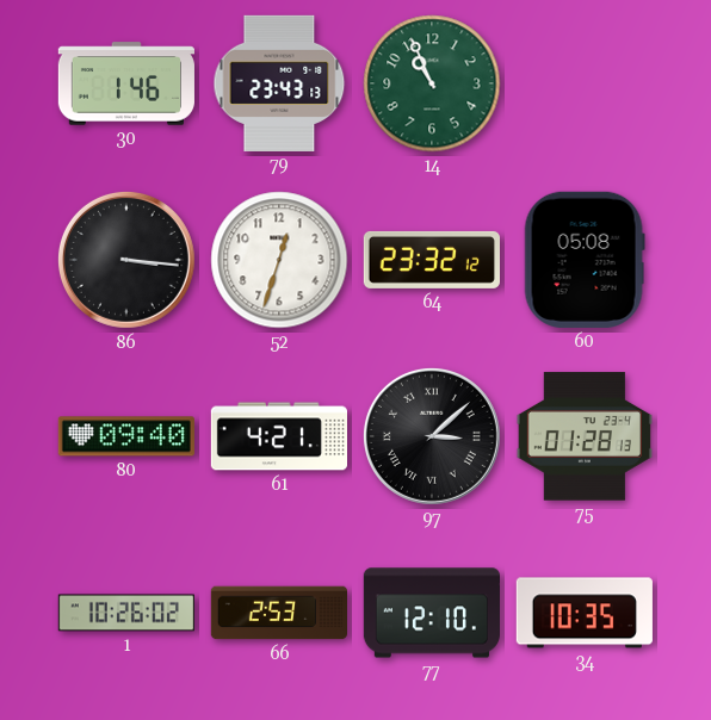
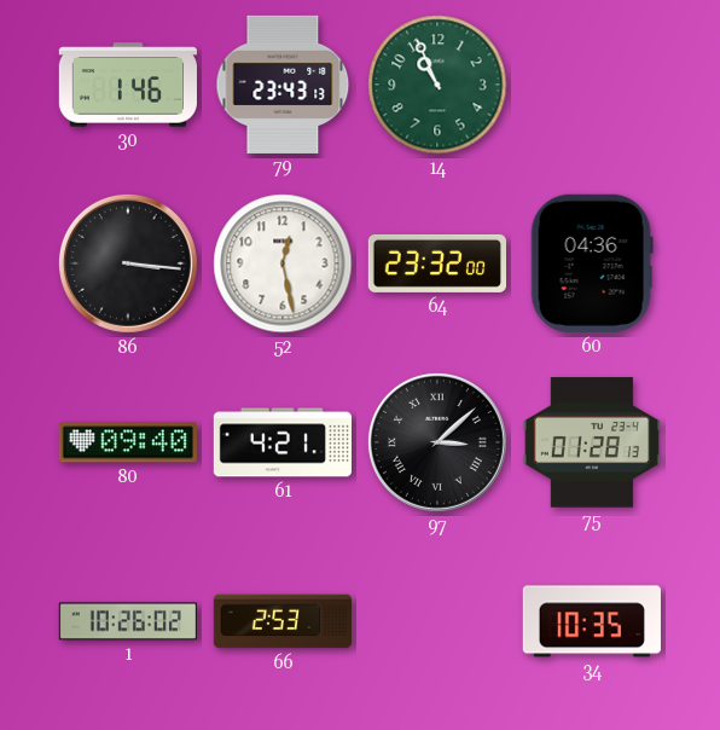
52: 12:33 -> 12:28
64: 23:32:12 -> 23:32:00
60: 05:08 -> 04:36
77: 12:10 -> none
